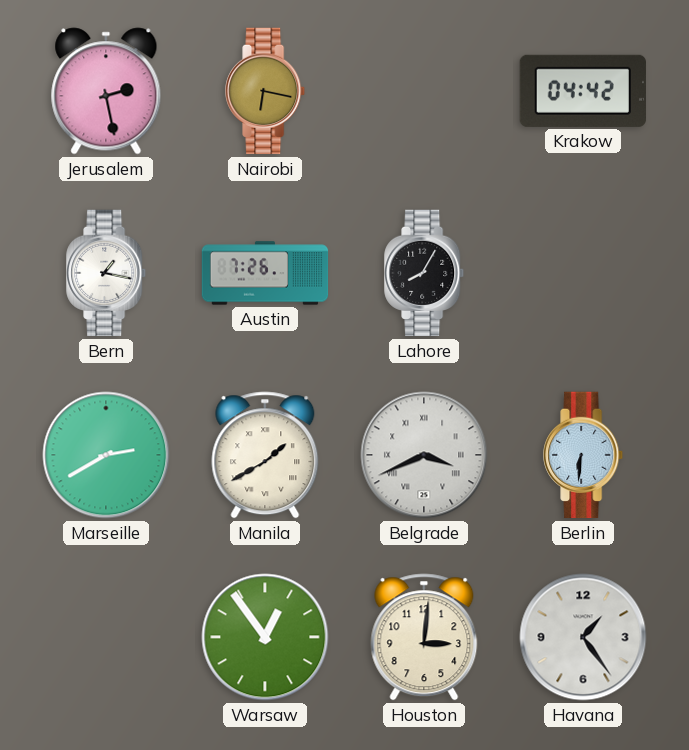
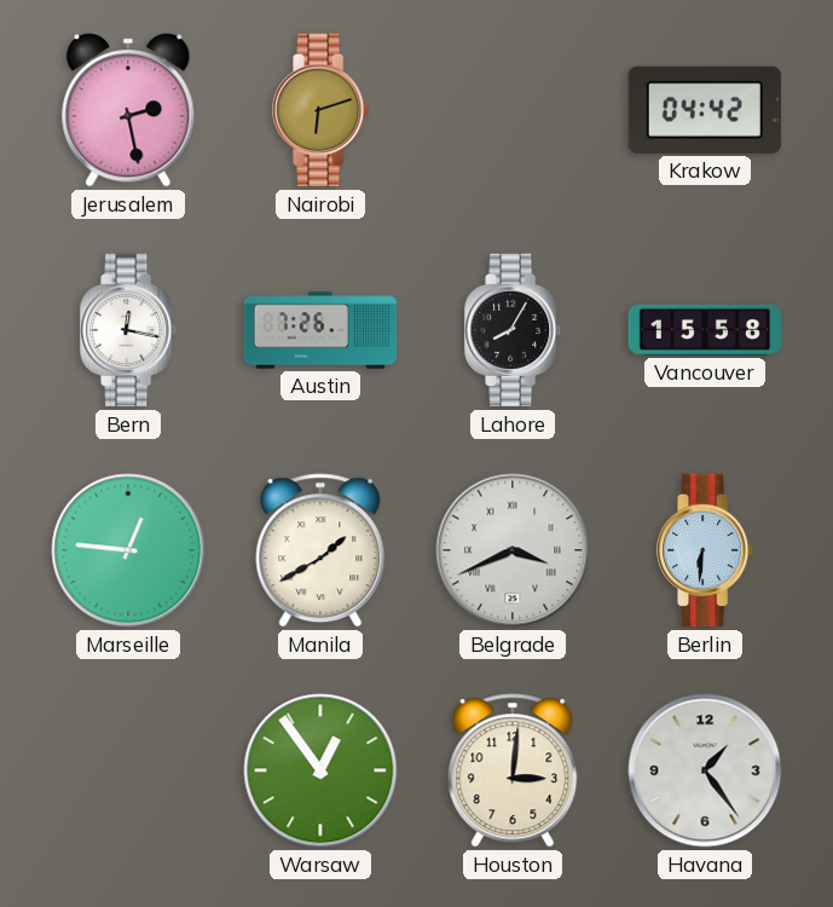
Nairobi: 6:17 -> 6:12
Bern: 1:17 -> 12:17
Vancouver: none -> 15:58
Marseille: 2:40 -> 12:46
